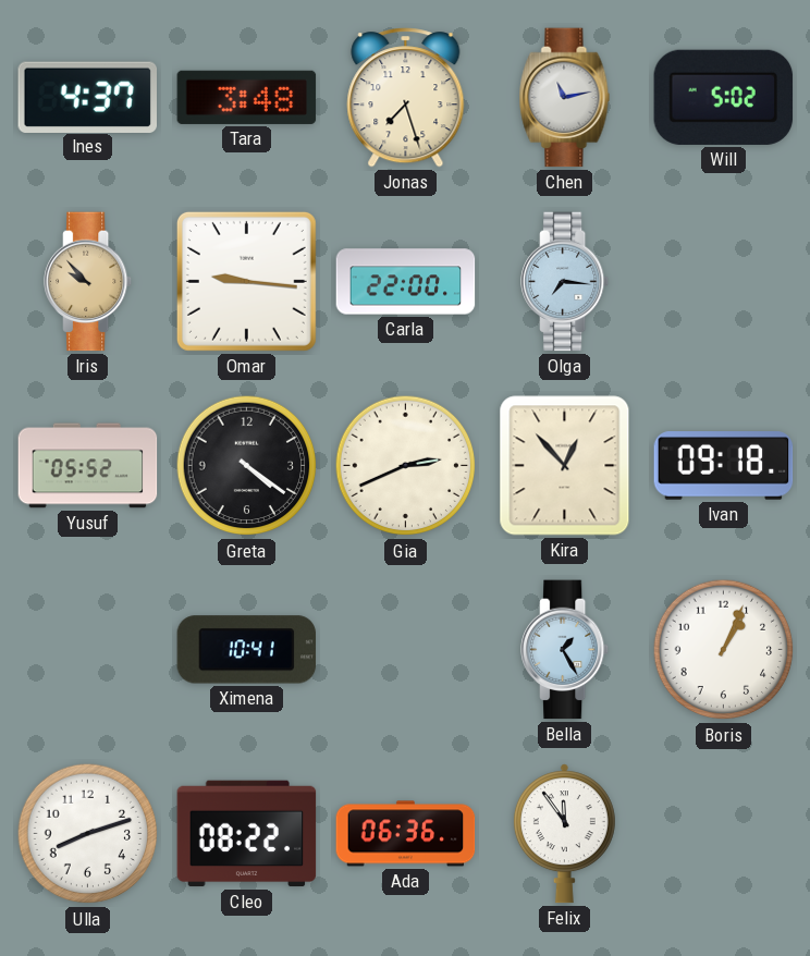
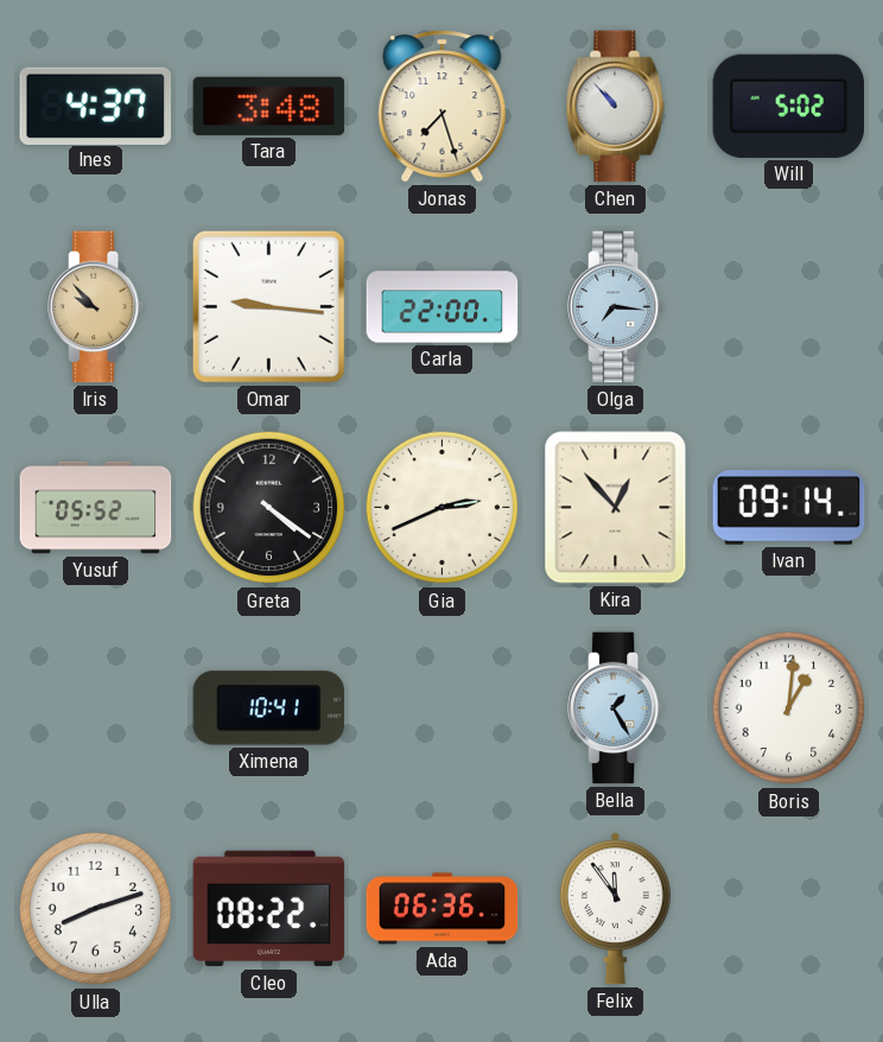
Chen: 11:13 -> 10:53
Ivan: 09:18 -> 09:14
Boris: 1:04 -> 1:01
